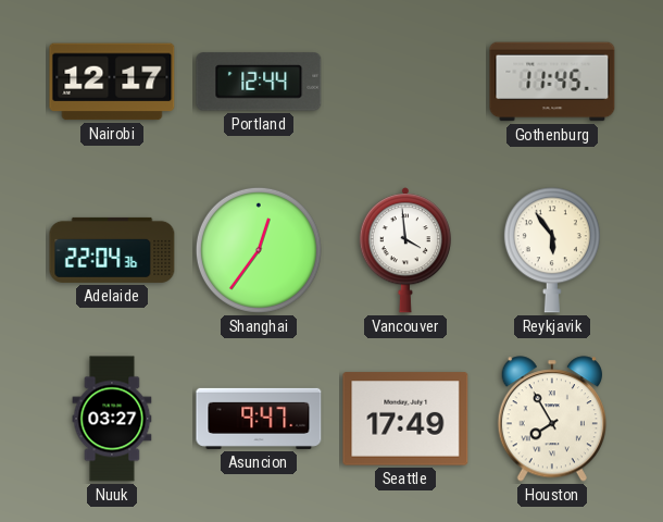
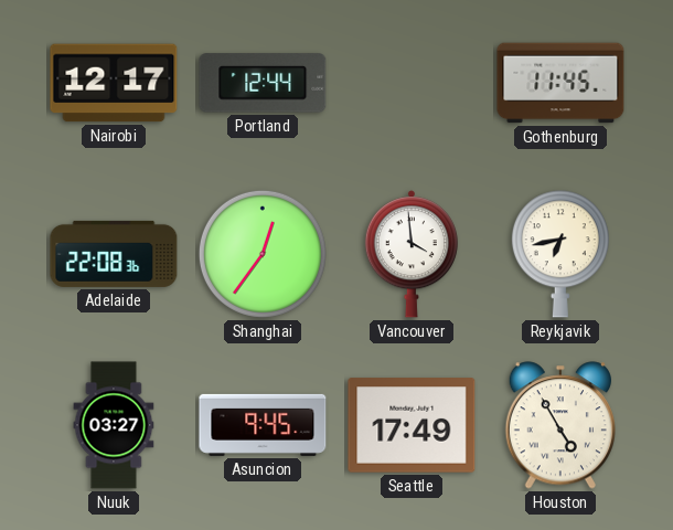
Adelaide: 22:04 -> 22:08
Reykjavik: 5:54 -> 6:43
Asuncion: 9:47 -> 9:45
Houston: 7:55 -> 4:55
